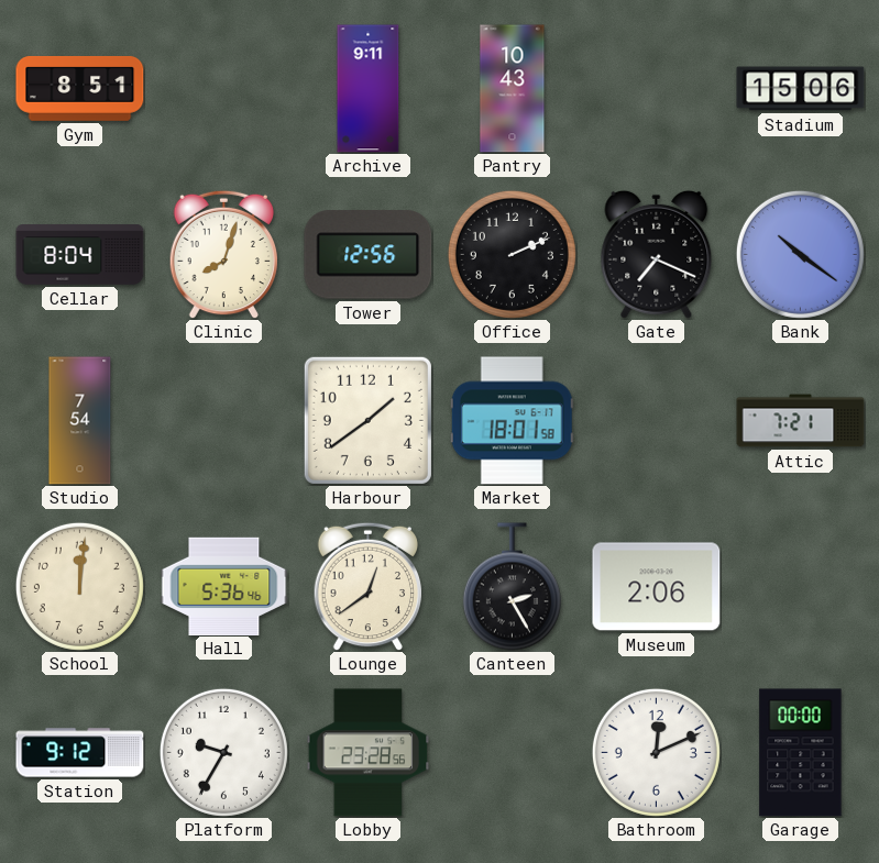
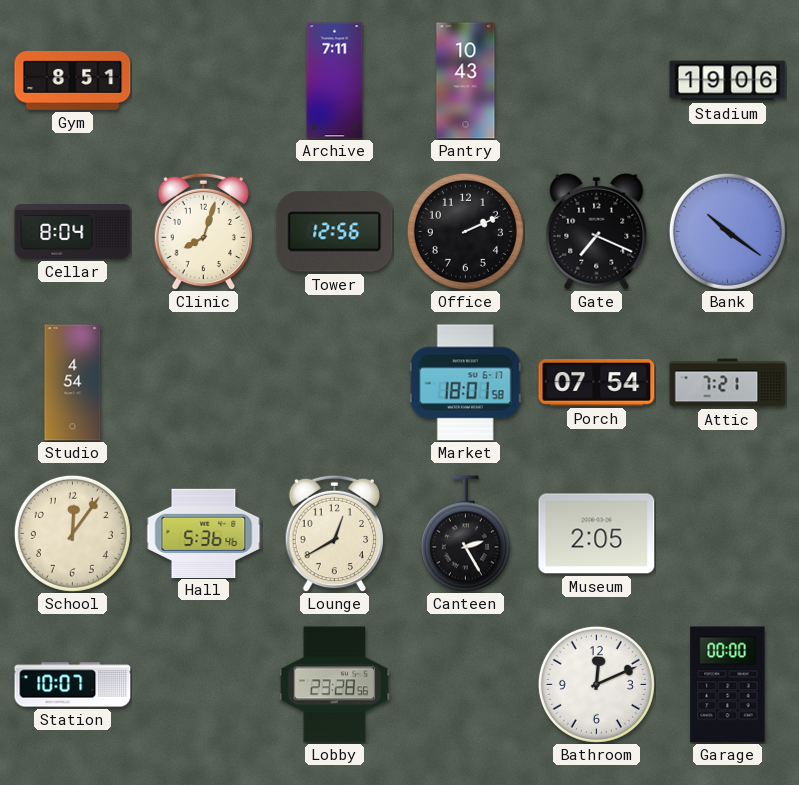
Archive: 9:11 -> 7:11
Stadium: 15:06 -> 19:06
Studio: 7:54 -> 4:54
Harbour: 1:39 -> none
Porch: none -> 07:54
School: 12:01 -> 12:06
Lounge: 12:39 -> 12:40
Museum: 2:06 -> 2:05
Station: 9:12 -> 10:07
Platform: 9:35 -> none
